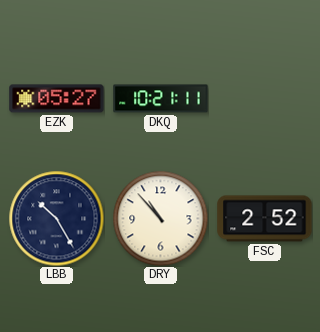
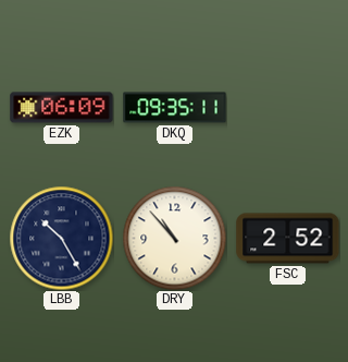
EZK: 05:27 -> 06:09
DKQ: 10:21 -> 09:35
